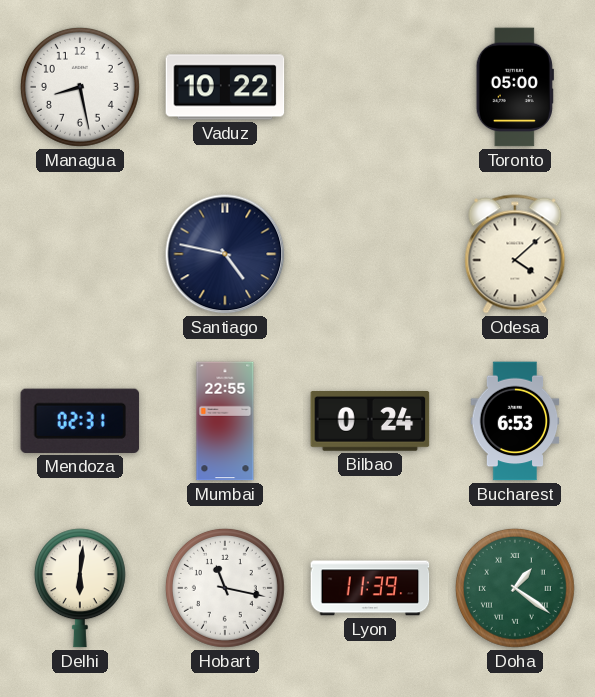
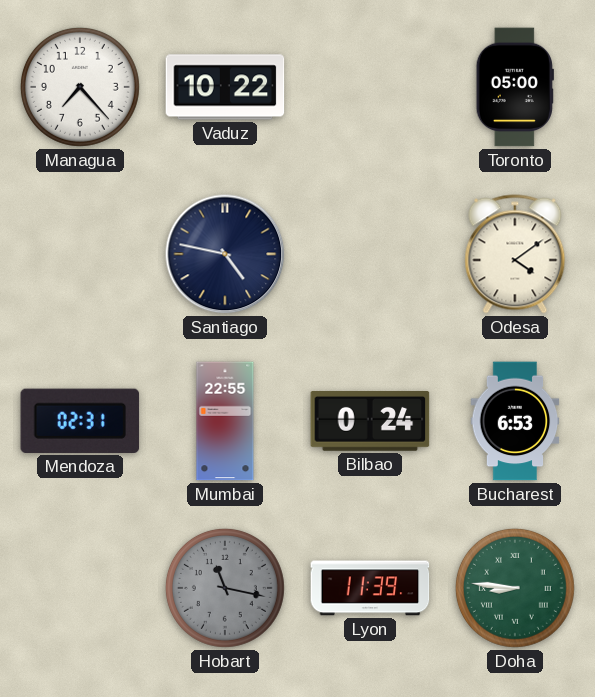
Managua: 8:28 -> 7:23
Odesa: 4:08 -> 4:09
Delhi: 6:01 -> none
Hobart dial: white -> grey
Doha: 1:21 -> 8:46
